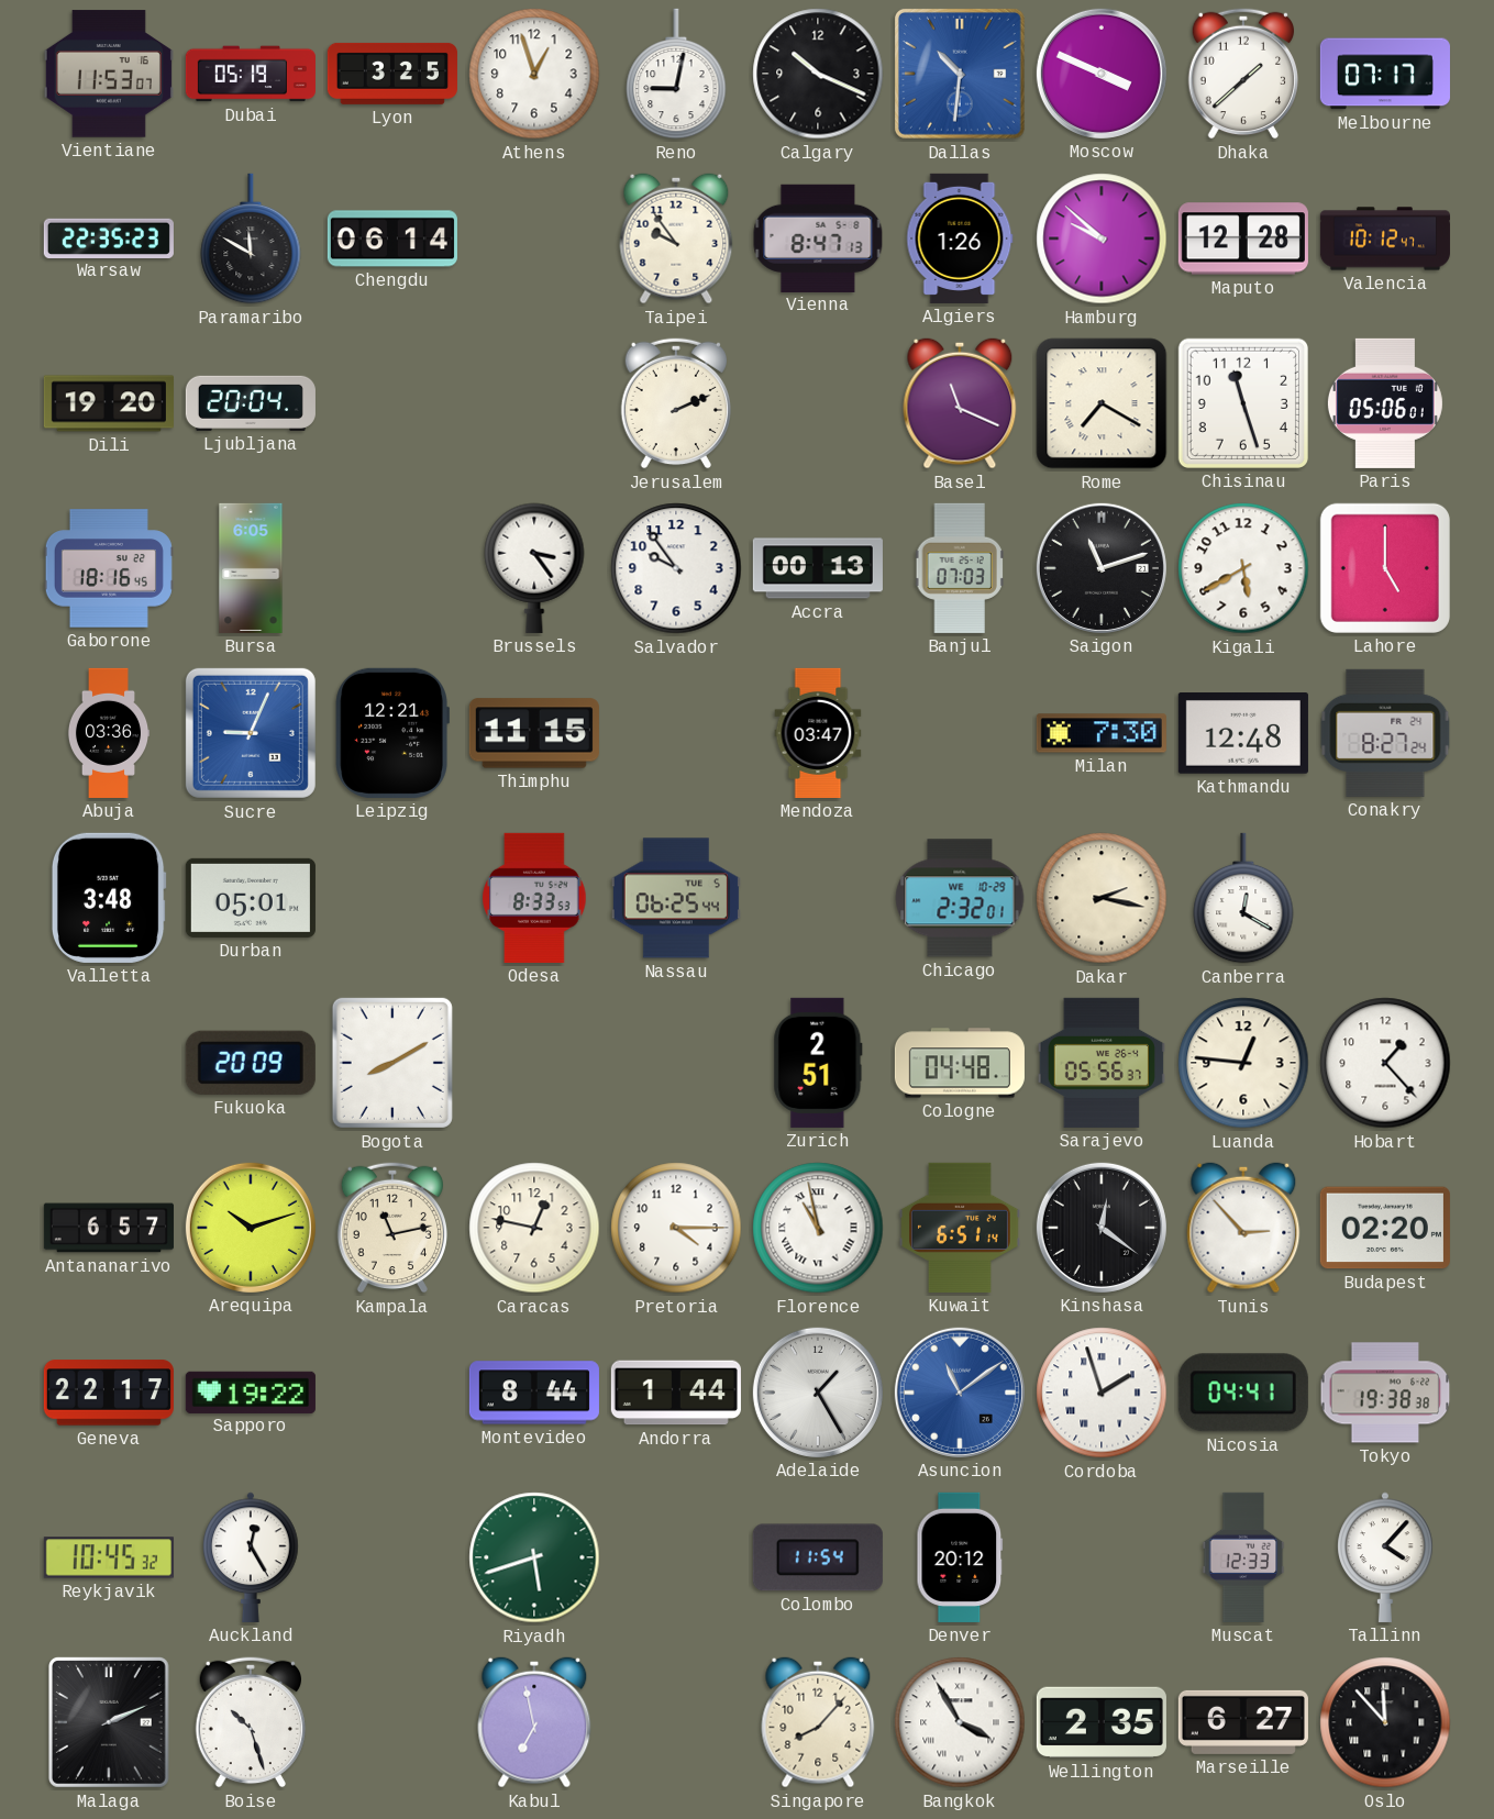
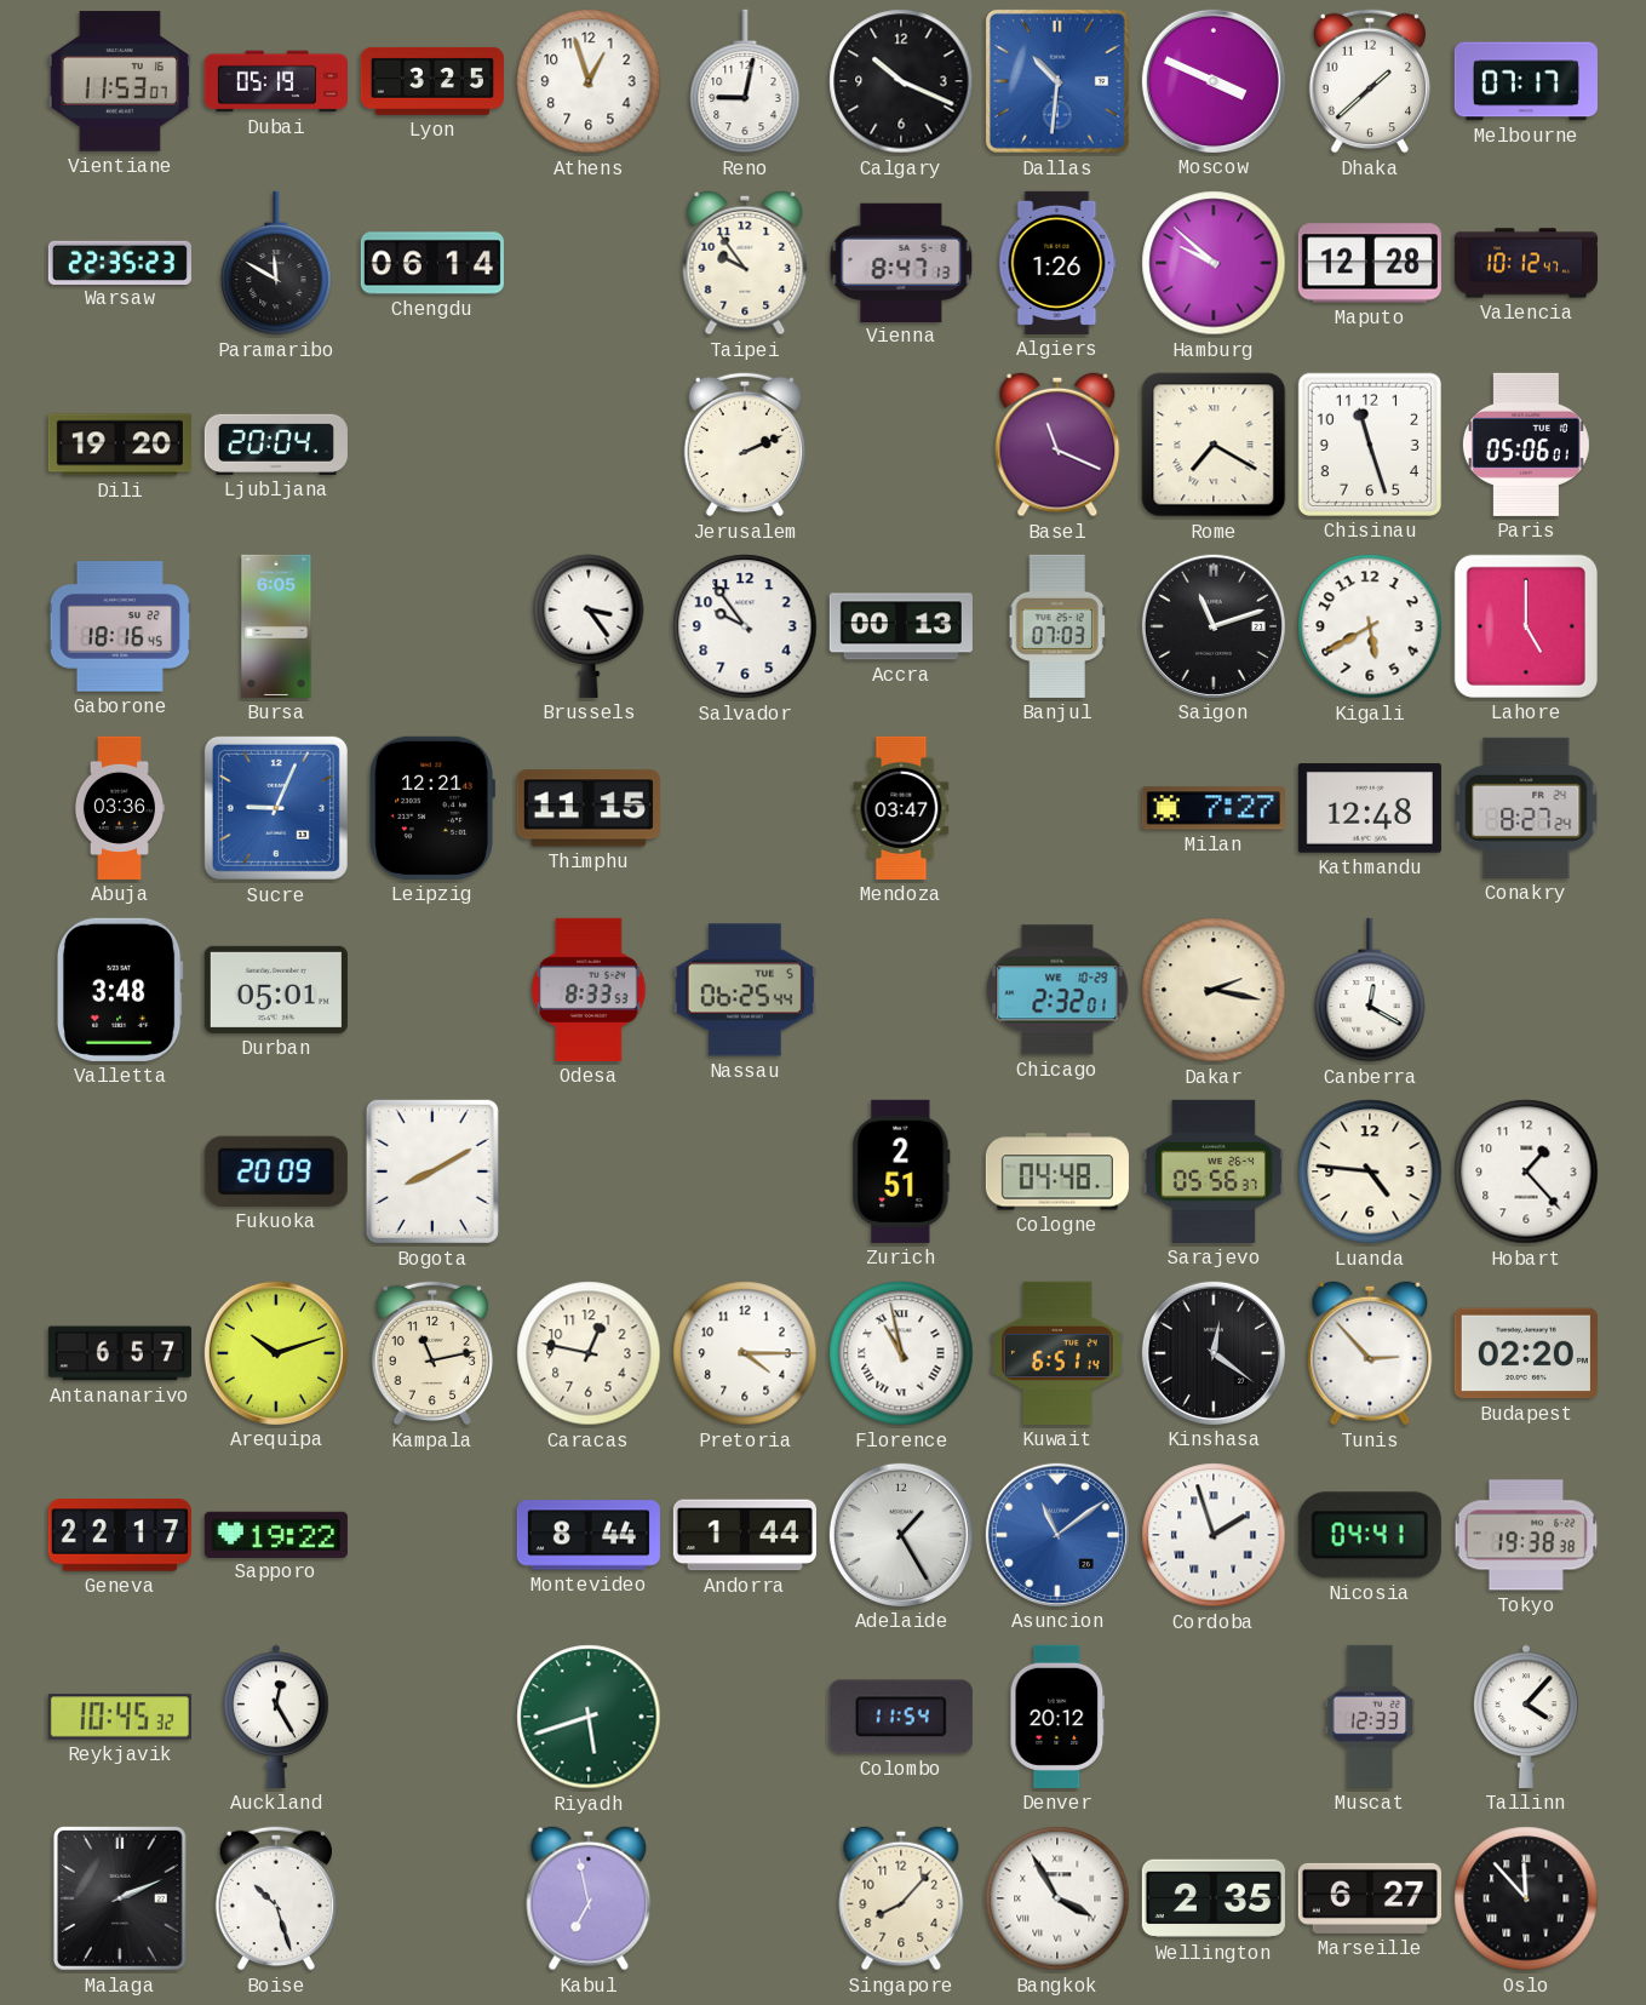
Milan: 7:30 -> 7:27
Luanda: 12:46 -> 4:46
